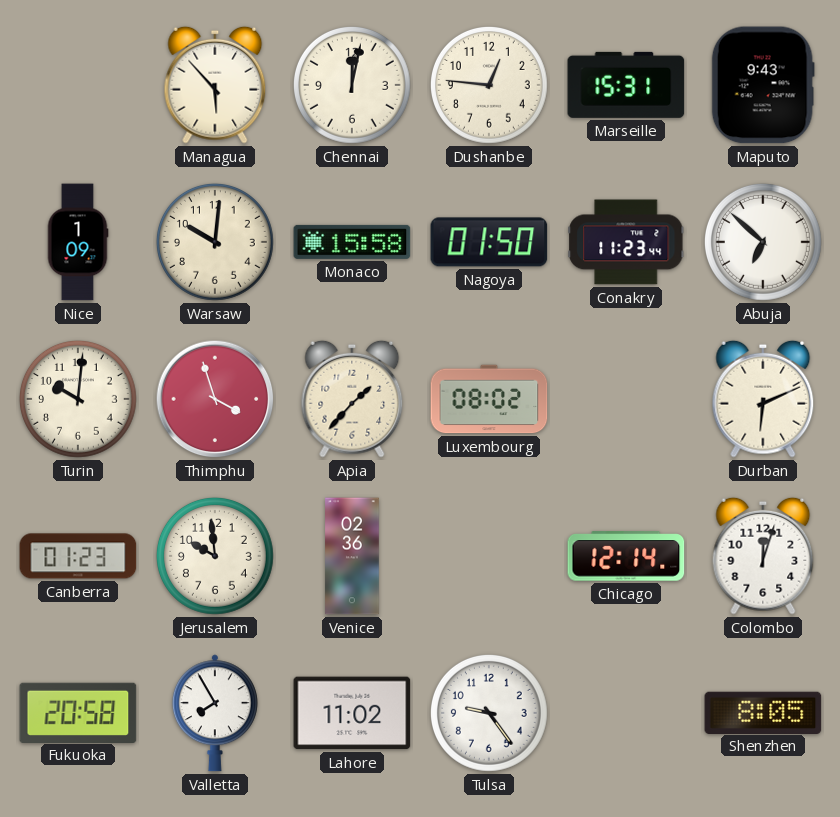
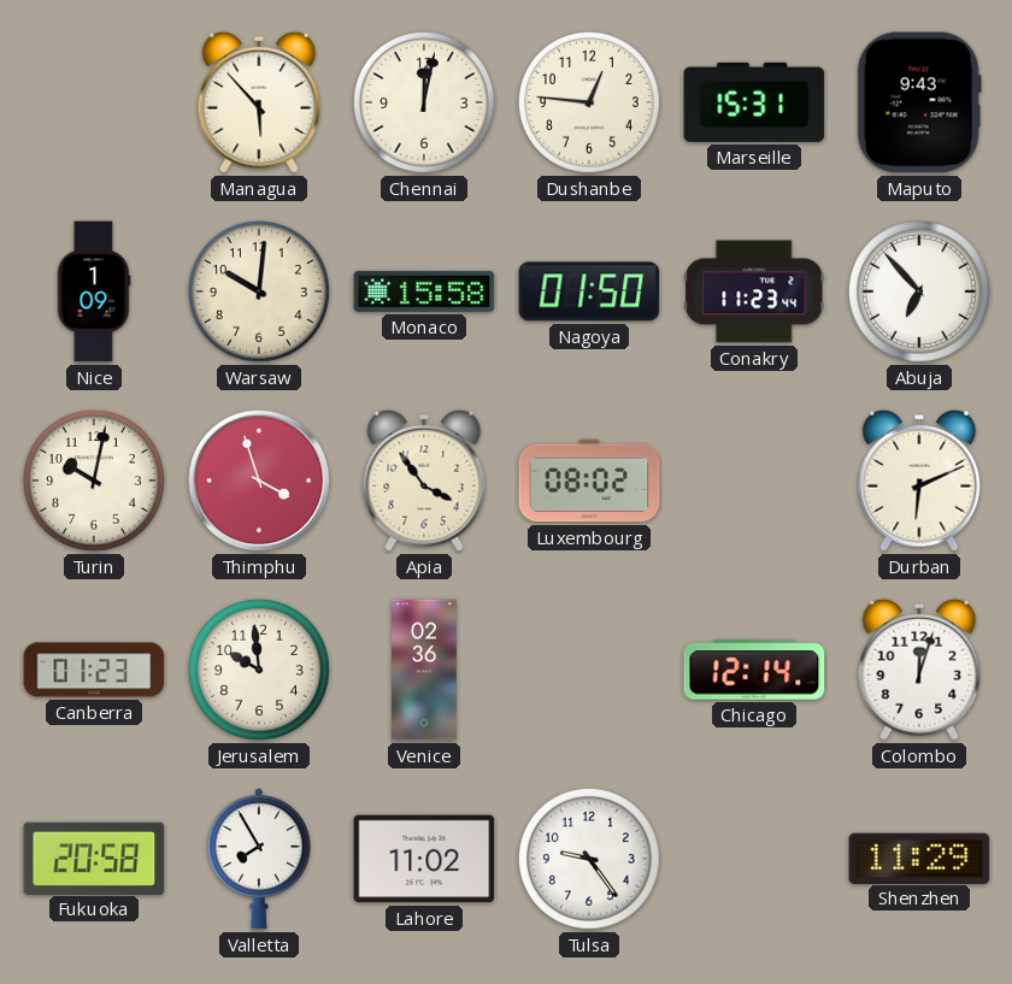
Abuja: 6:52 -> 6:53
Turin: 10:01 -> 10:02
Apia: 1:37 -> 3:54
Shenzhen: 8:05 -> 11:29
